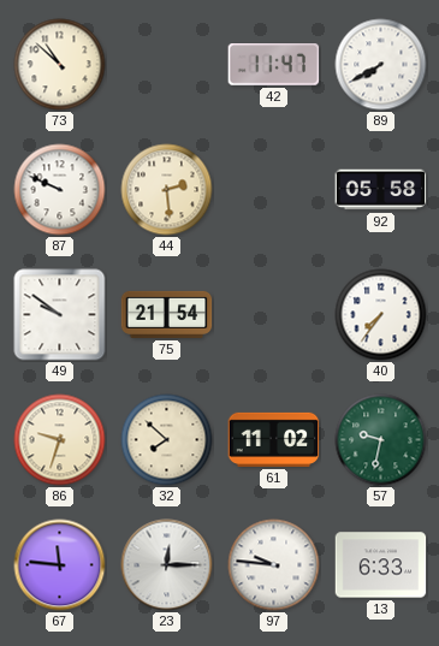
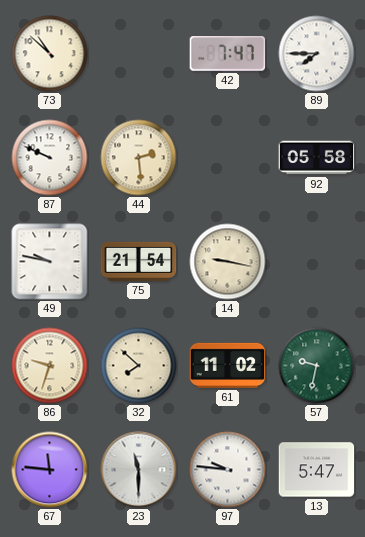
42: 11:47 -> 7:47
89: 7:40 -> 7:45
49: 9:51 -> 9:47
14: none -> 9:17
40: 7:36 -> none
23: 12:15 -> 11:30
13: 6:33 -> 5:47
